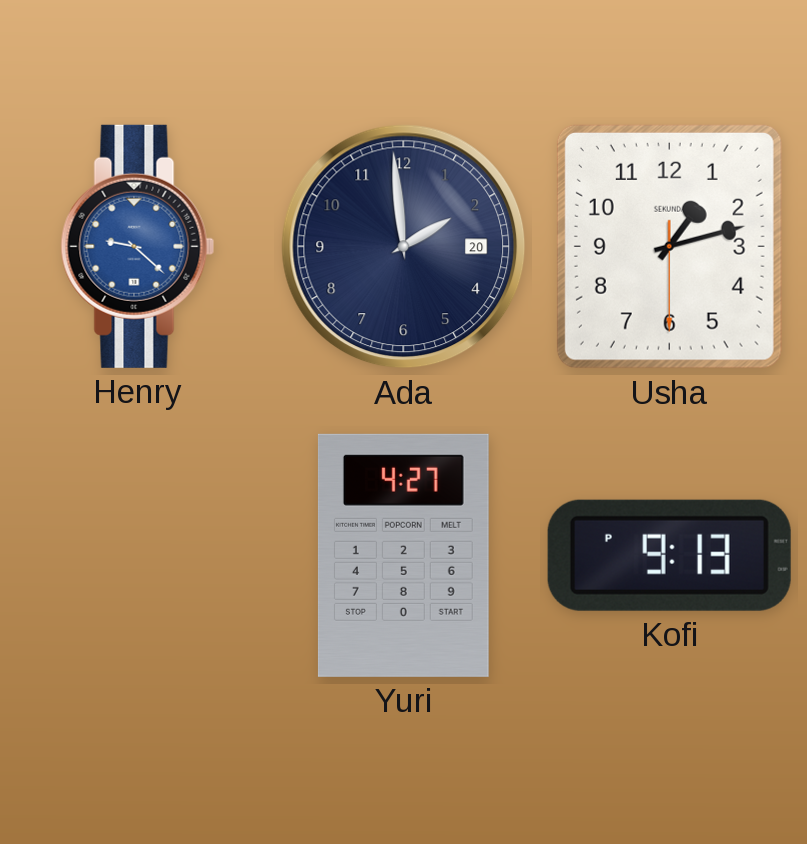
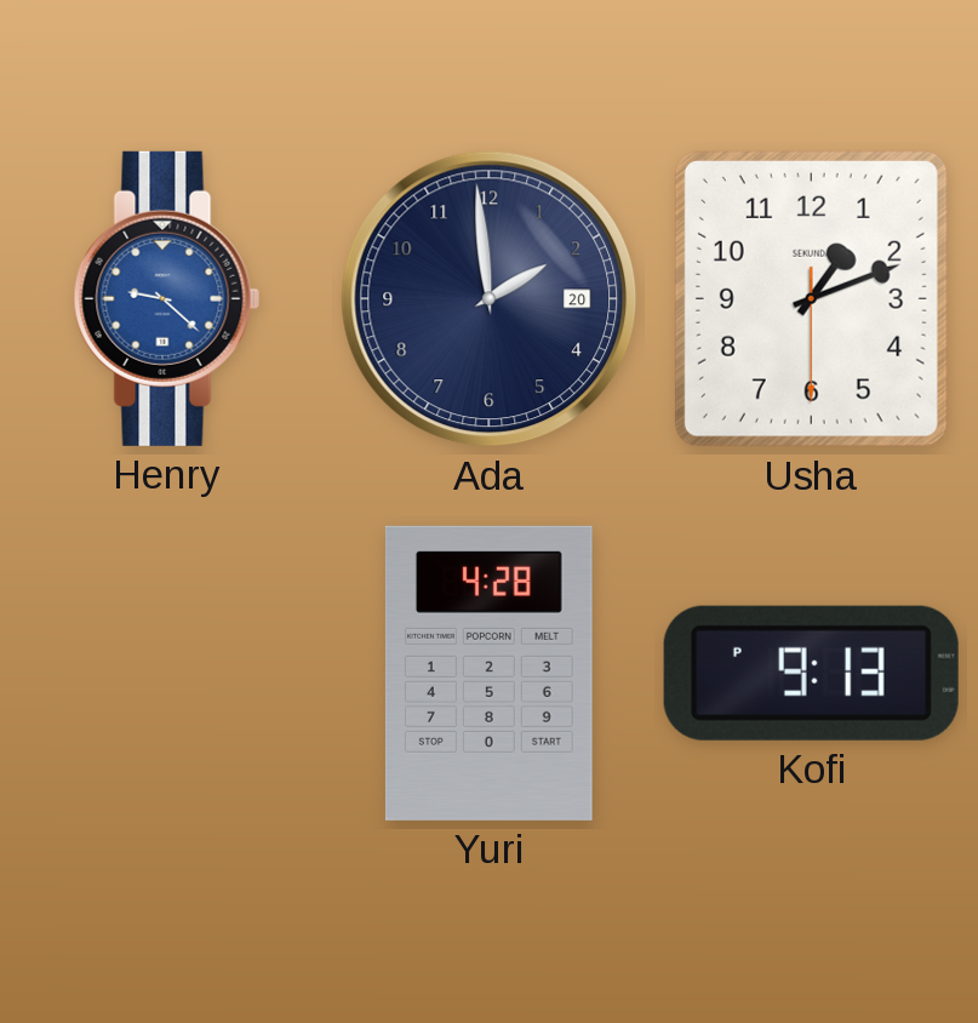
Usha: 1:12 -> 1:11
Yuri: 4:27 -> 4:28
